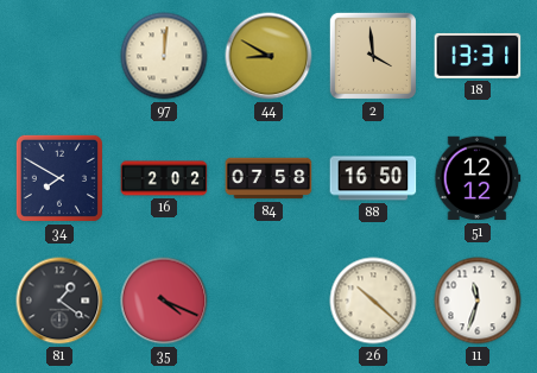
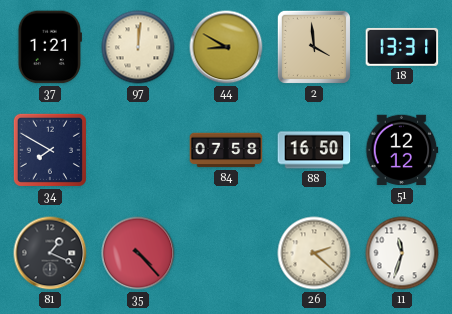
37: none -> 1:21
16: 2:02 -> none
81: 1:21 -> 1:19
35: 4:19 -> 4:23
26: 10:22 -> 2:22
